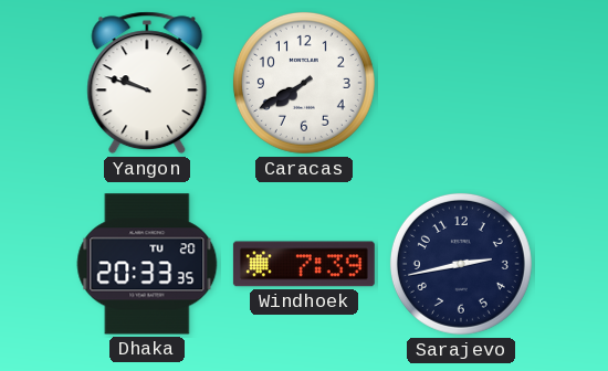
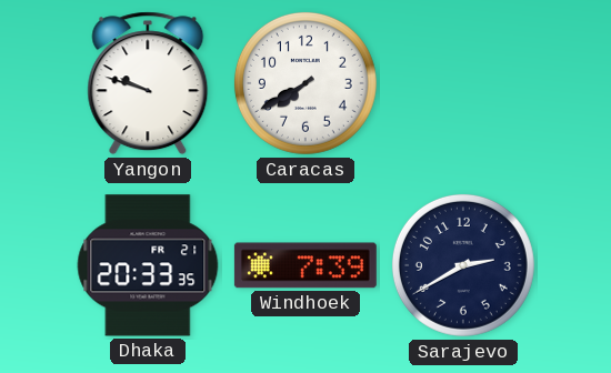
Dhaka date: TU 20 -> FR 21
Sarajevo: 2:43 -> 2:40
